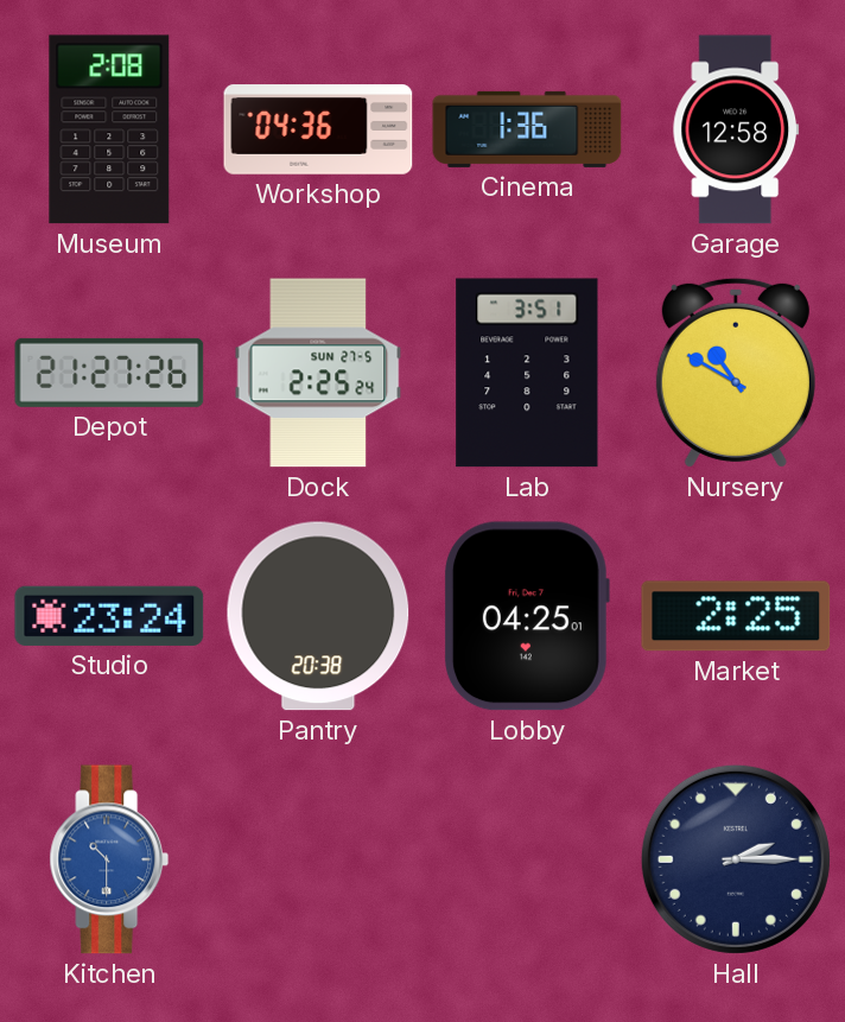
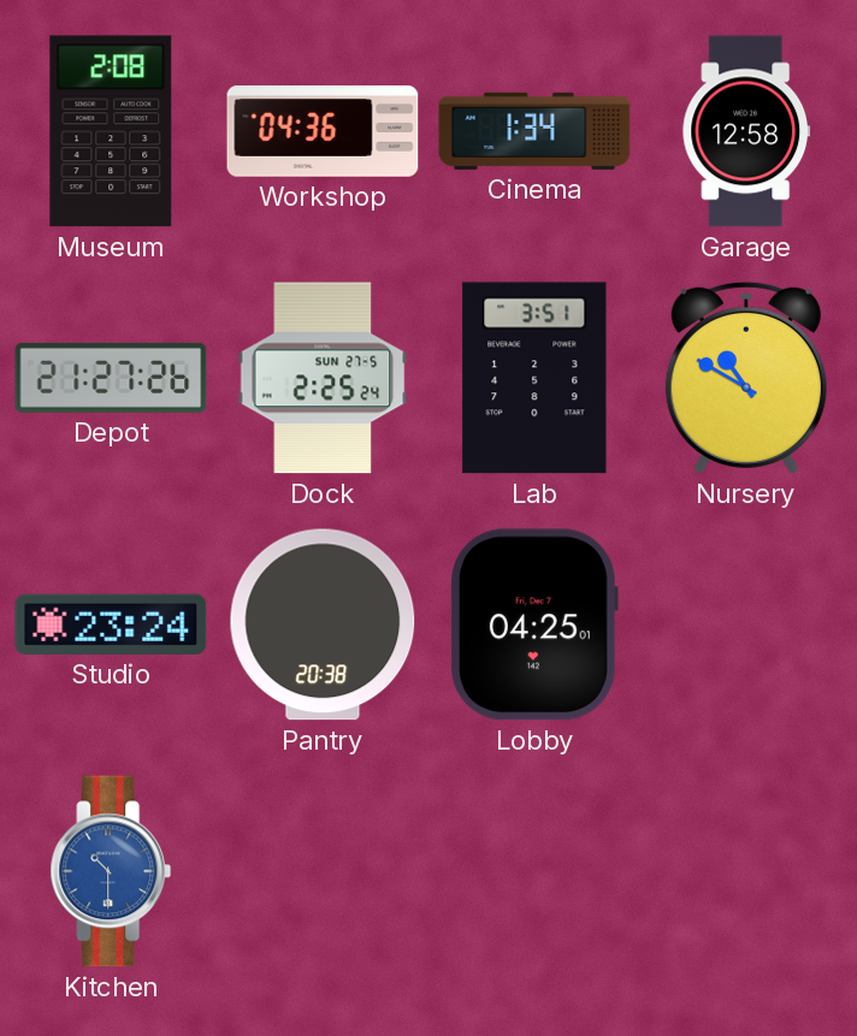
Cinema: 1:36 -> 1:34
Market: 2:25 -> none
Hall: 2:15 -> none
